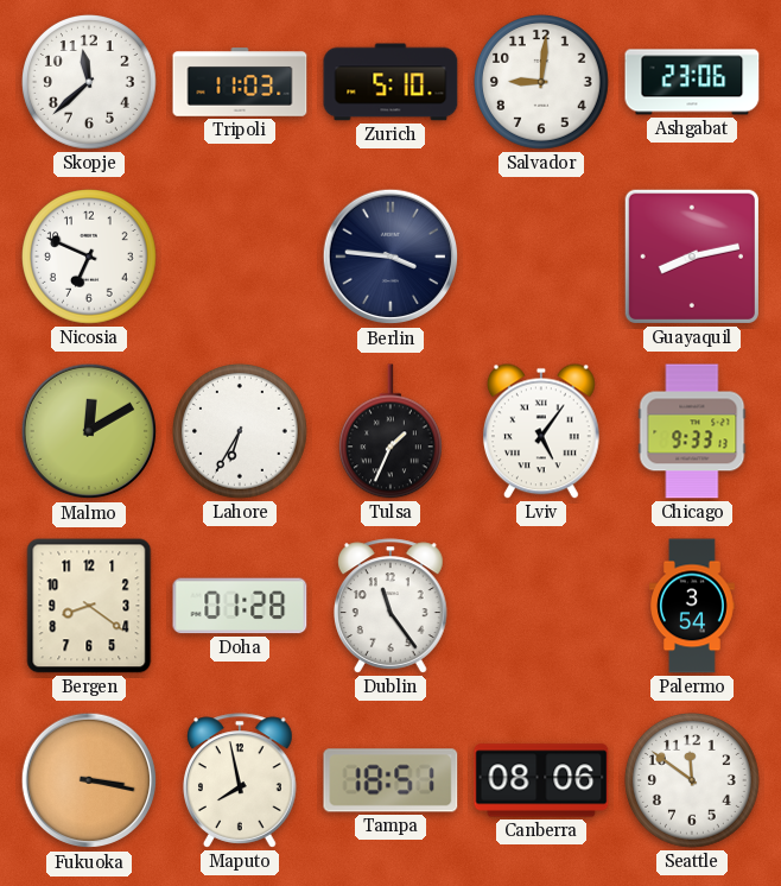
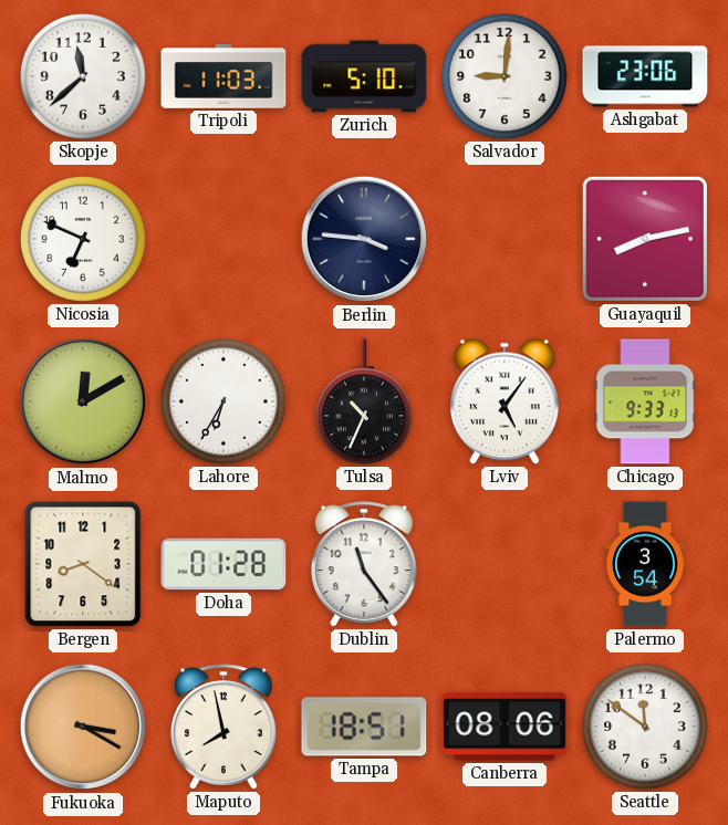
Tulsa: 1:34 -> 10:34
Fukuoka: 3:17 -> 3:20
